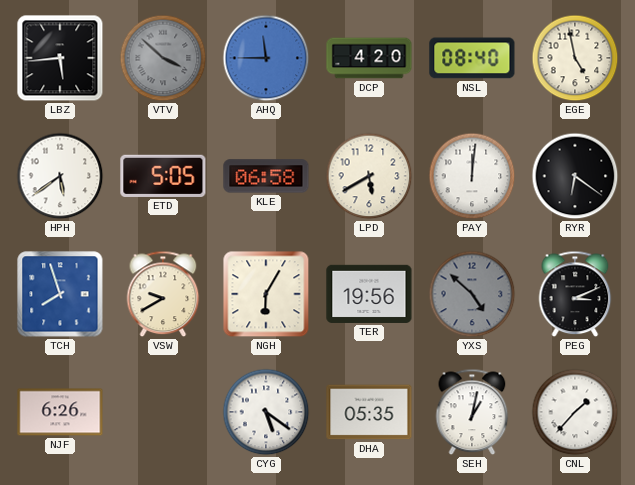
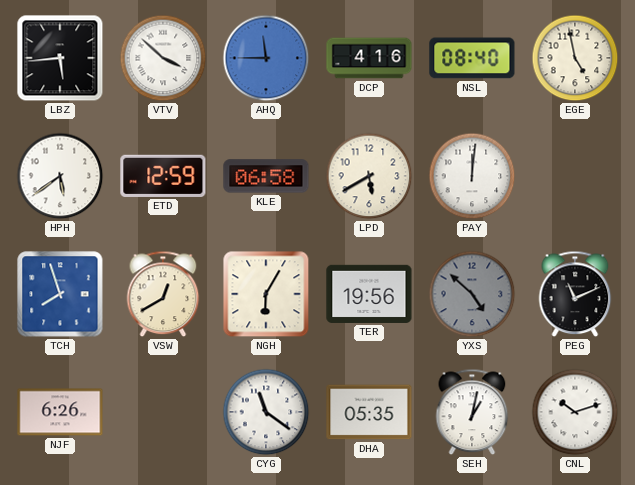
VTV dial: grey -> white
DCP: 4:20 -> 4:16
ETD: 5:05 -> 12:59
RYR: 6:21 -> none
VSW: 9:40 -> 12:40
PEG: 3:11 -> 11:11
CYG: 5:21 -> 11:21
CNL: 1:37 -> 10:12
